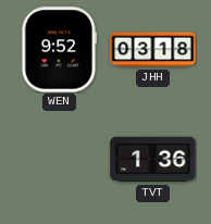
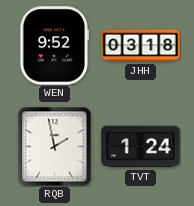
RQB: none -> 1:58
TVT: 1:36 -> 1:24
